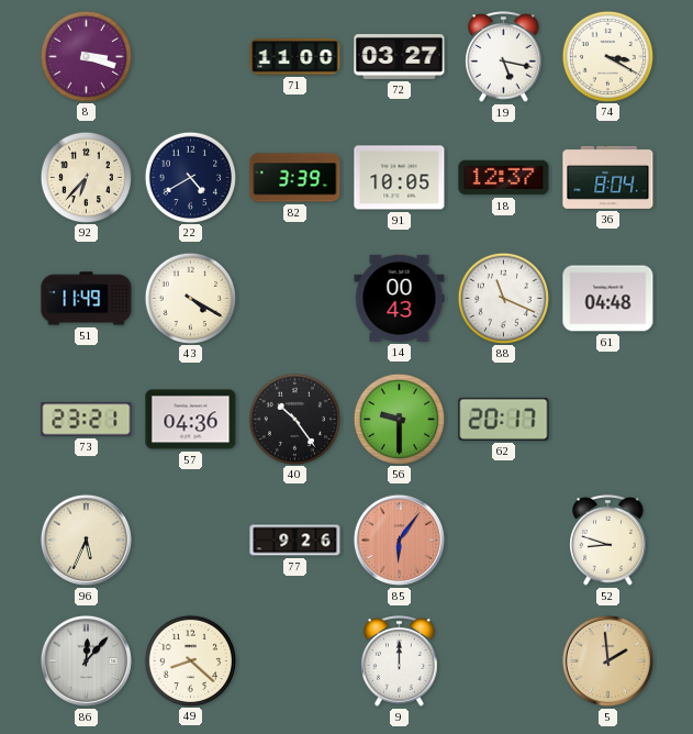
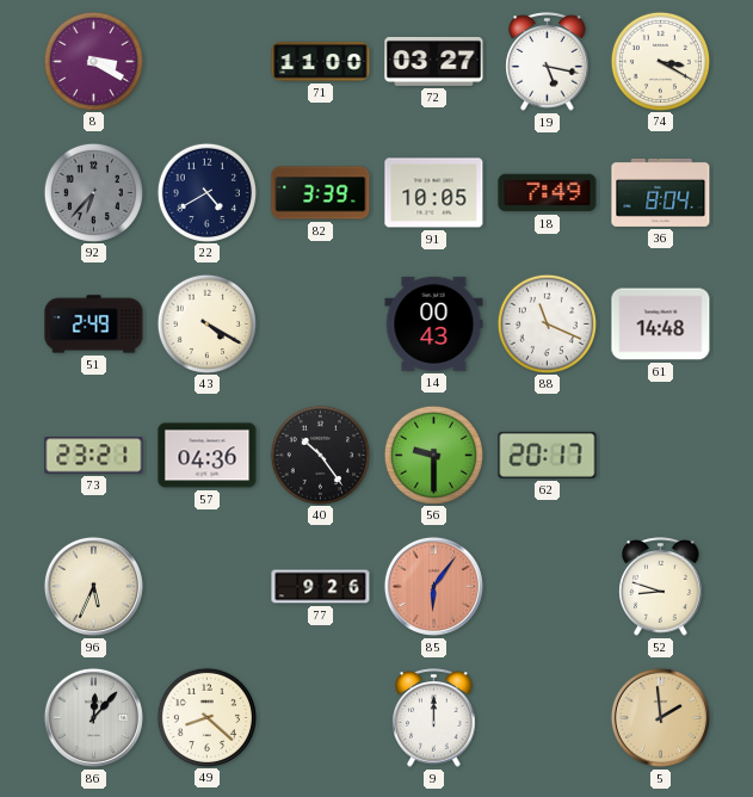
8: 3:18 -> 3:20
92 dial: cream -> grey
18: 12:37 -> 7:49
51: 11:49 -> 2:49
61: 04:48 -> 14:48
